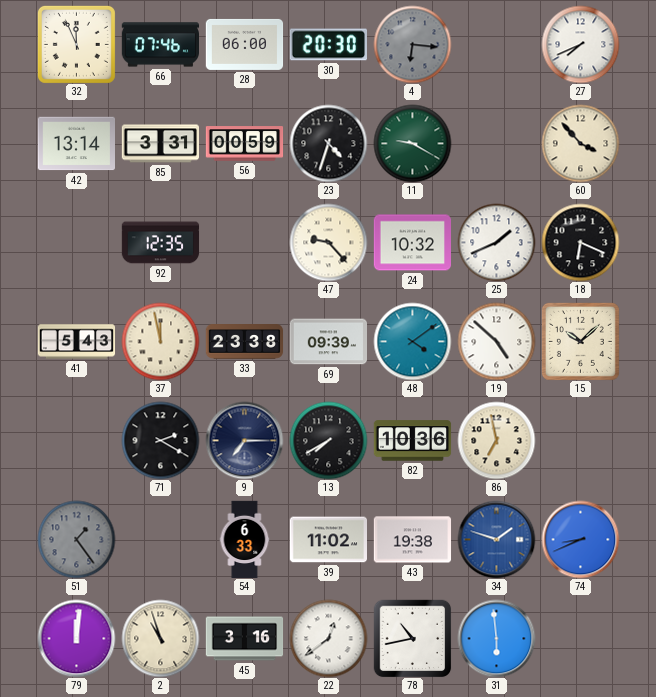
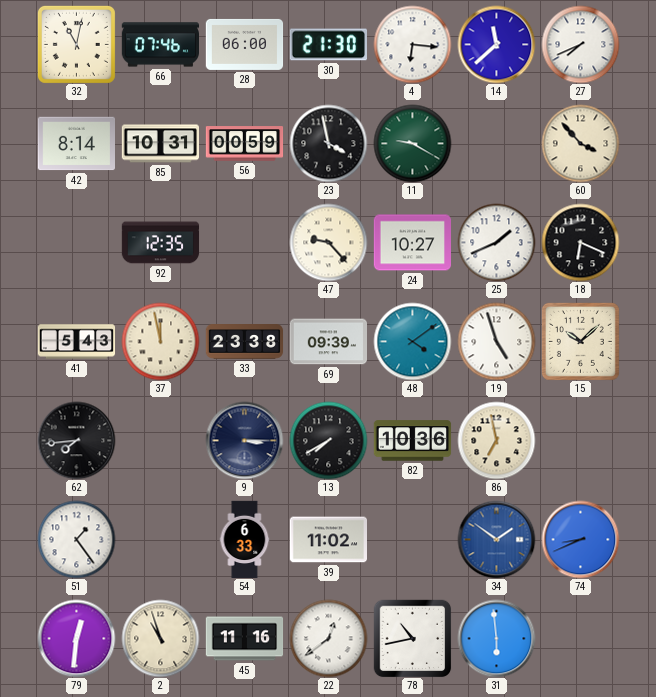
32: 11:56 -> 11:02
30: 20:30 -> 21:30
4 dial: grey -> white
14: none -> 11:38
42: 13:14 -> 8:14
85: 3:31 -> 10:31
23: 4:33 -> 3:58
24: 10:32 -> 10:27
19: 4:52 -> 4:57
62: none -> 7:44
71: 2:20 -> none
9: 7:15 -> 3:15
51 dial: grey -> white
43: 19:38 -> none
34: 1:48 -> 1:51
79: 12:01 -> 12:31
45: 3:16 -> 11:16
